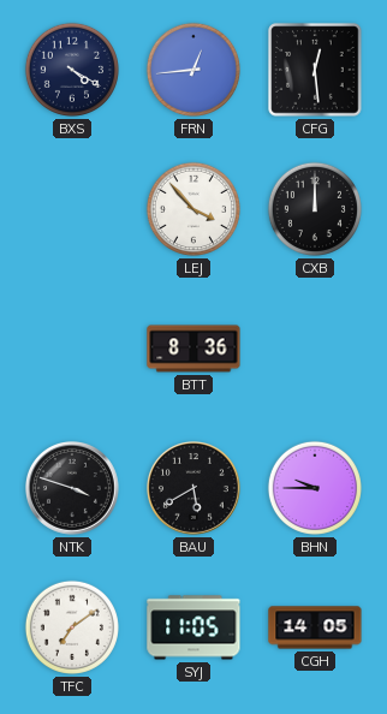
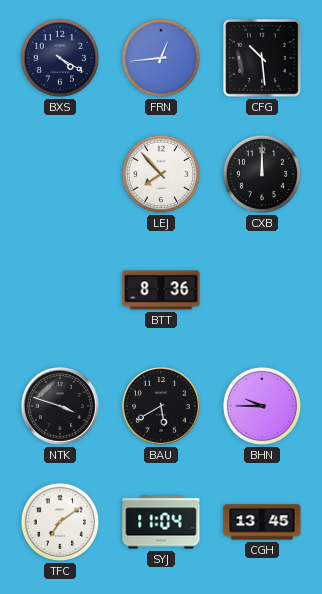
CFG: 12:29 -> 10:29
LEJ: 3:53 -> 7:53
SYJ: 11:05 -> 11:04
CGH: 14:05 -> 13:45
